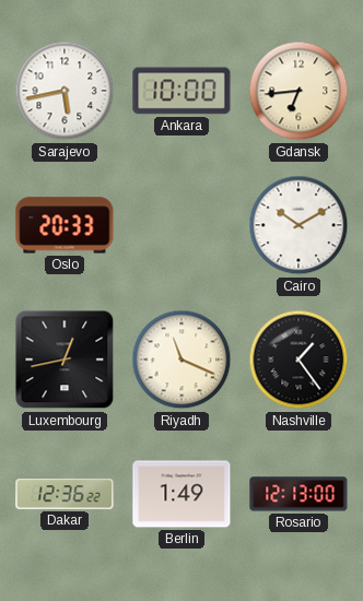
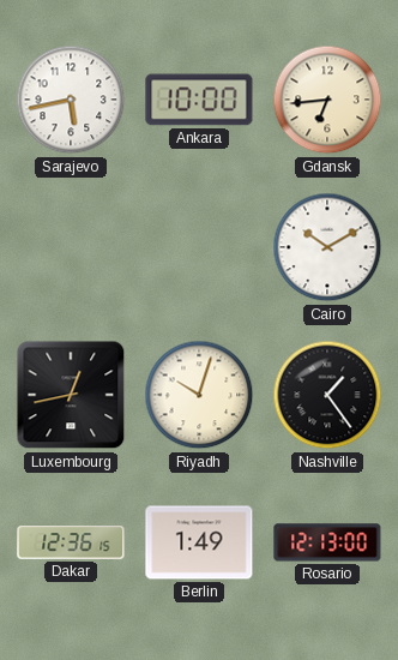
Oslo: 20:33 -> none
Riyadh: 11:19 -> 10:03
Dakar: 12:36:22 -> 12:36:15
